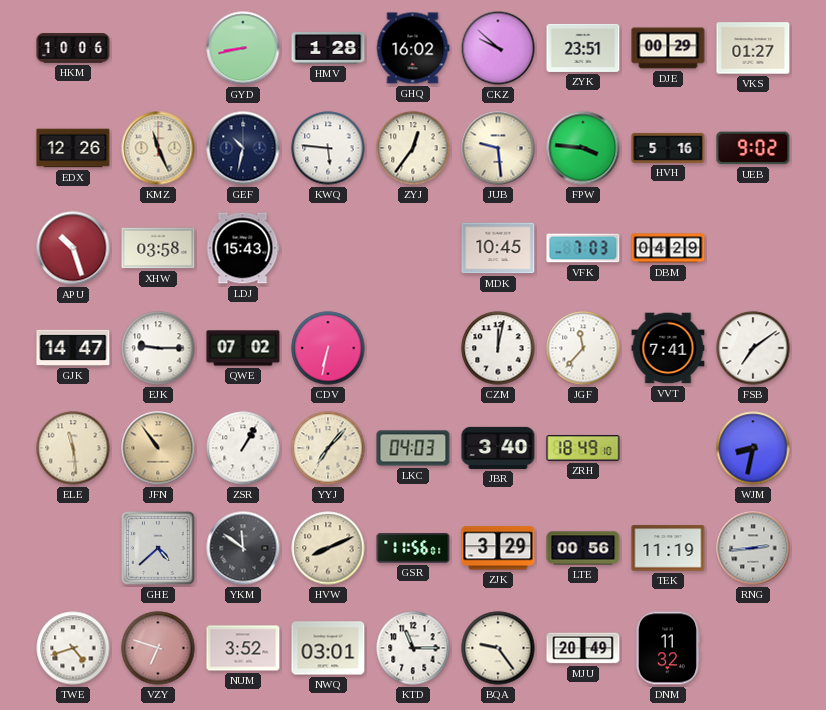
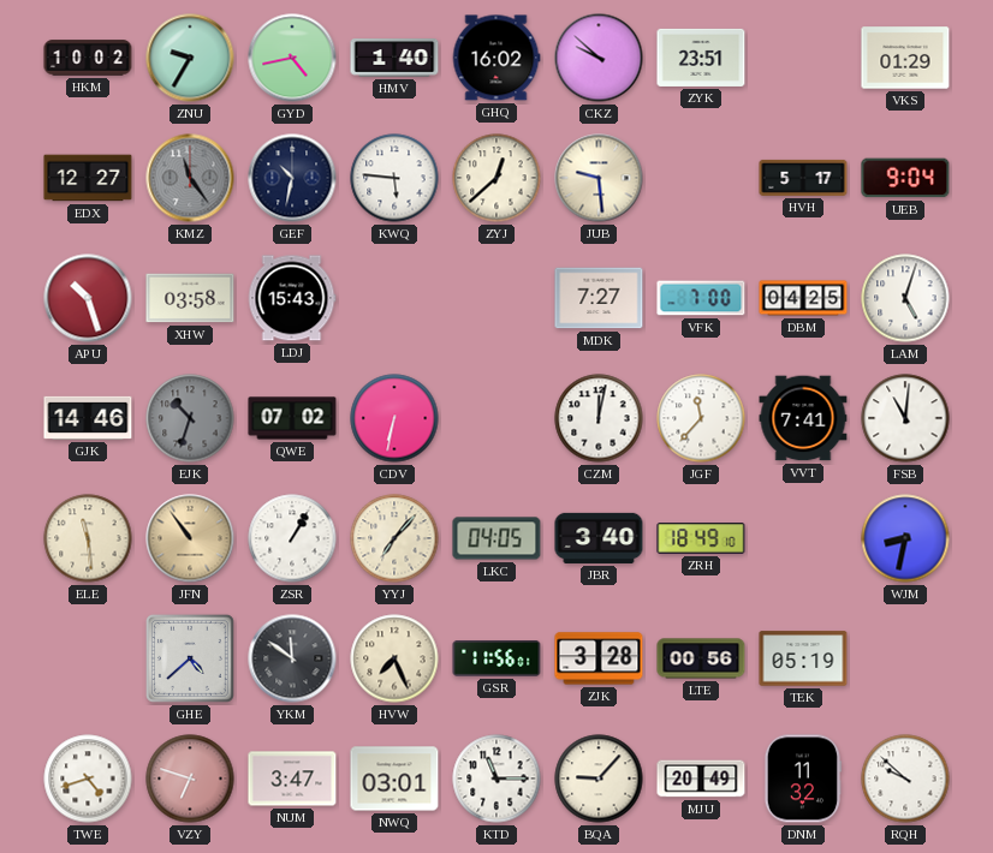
HKM: 10:06 -> 10:02
ZNU: none -> 9:35
GYD: 8:43 -> 4:43
HMV: 1:28 -> 1:40
DJE: 00:29 -> none
VKS: 01:27 -> 01:29
EDX: 12:26 -> 12:27
KMZ: 11:26 -> 11:24
KMZ dial: cream -> grey
ZYJ: 12:36 -> 12:38
FPW: 3:46 -> none
HVH: 5:16 -> 5:17
UEB: 9:02 -> 9:04
MDK: 10:45 -> 7:27
VFK: 7:03 -> 7:00
DBM: 04:29 -> 04:25
LAM: none -> 5:03
GJK: 14:47 -> 14:46
EJK: 9:15 -> 10:33
EJK dial: white -> grey
FSB: 7:09 -> 11:01
LKC: 04:03 -> 04:05
HVW: 8:11 -> 7:26
ZJK: 3:29 -> 3:28
TEK: 11:19 -> 05:19
RNG: 2:44 -> none
NUM: 3:52 -> 3:47
BQA: 9:24 -> 9:07
RQH: none -> 9:52
